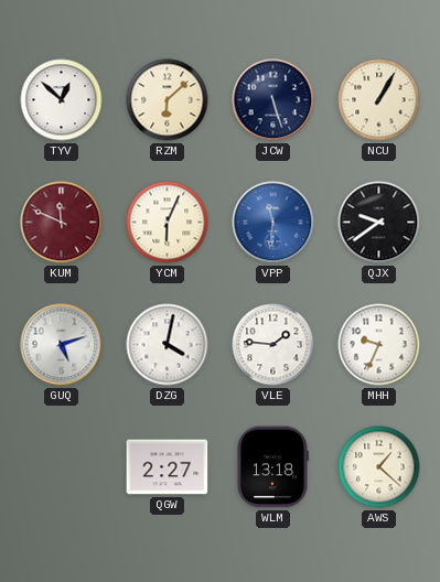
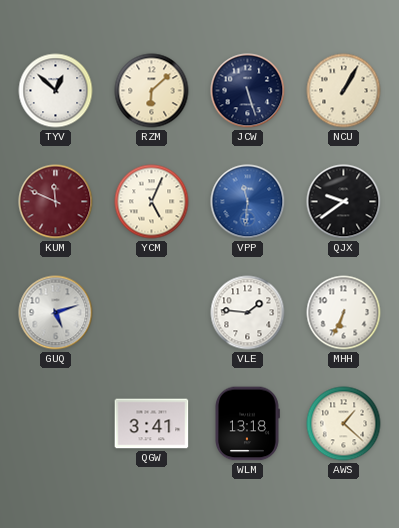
YCM: 6:04 -> 5:04
DZG: 4:02 -> none
MHH: 9:34 -> 6:34
QGW: 2:27 -> 3:41
